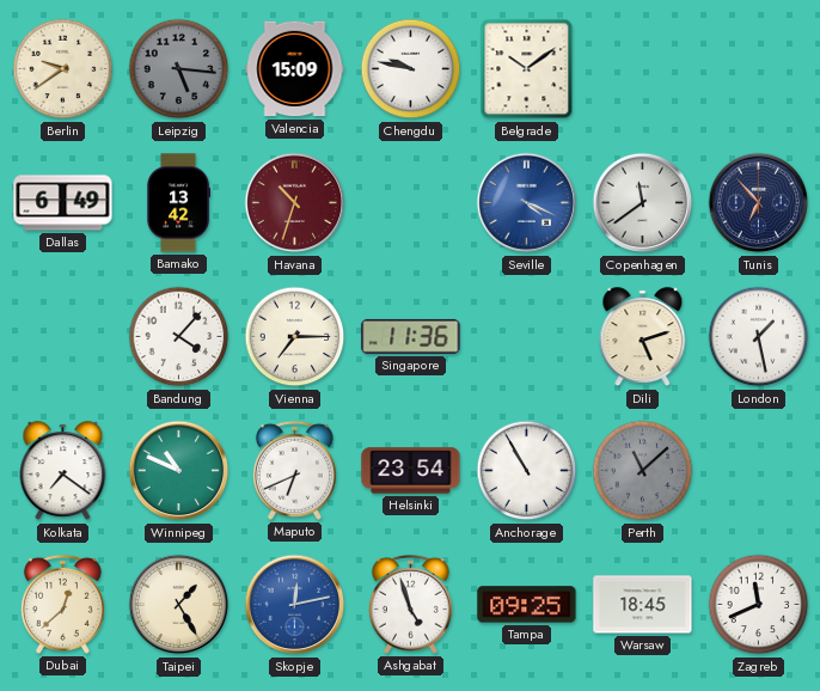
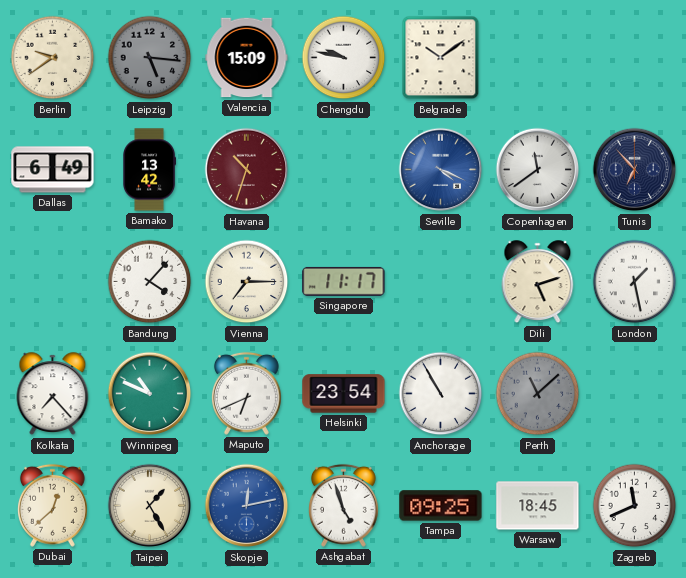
Singapore: 11:36 -> 11:17
Kolkata: 7:21 -> 7:23
